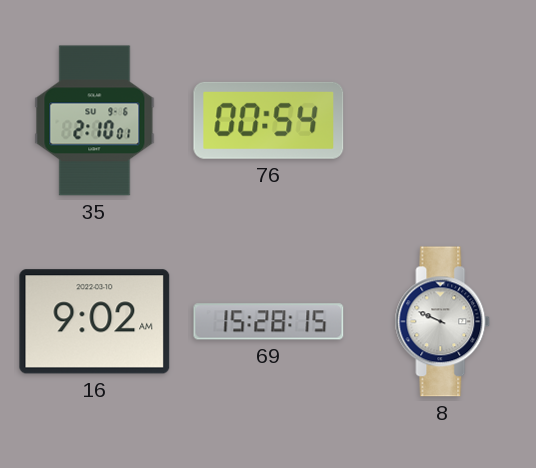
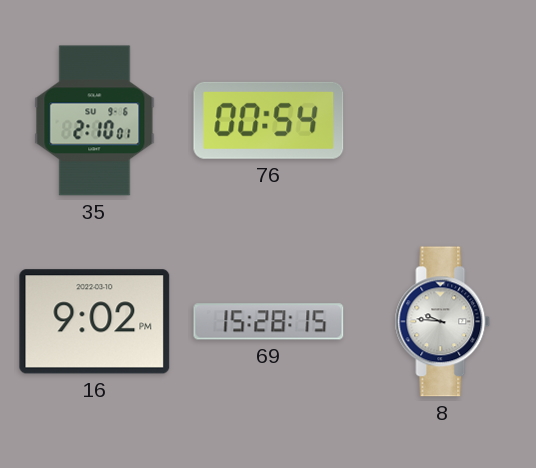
16: 9:02 AM -> 9:02 PM
8: 9:49 -> 9:46
